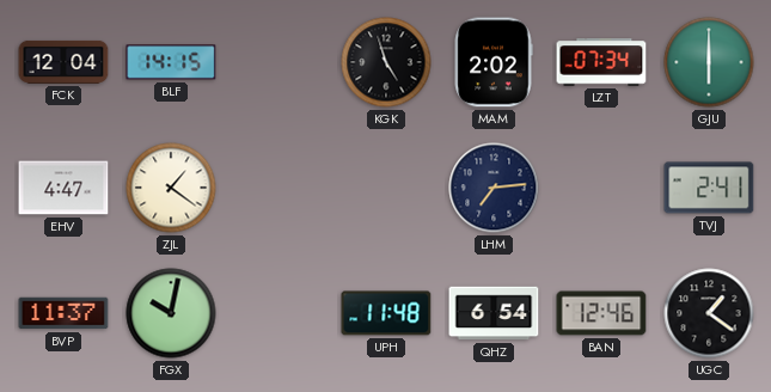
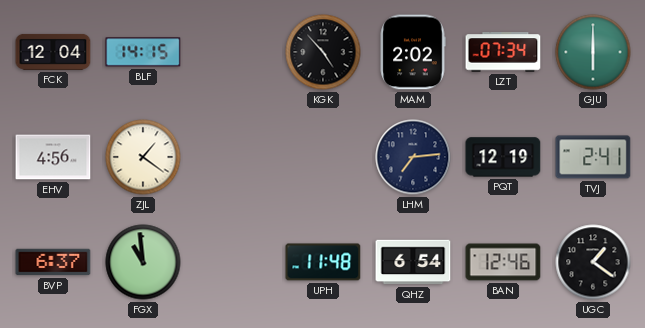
KGK: 4:57 -> 4:53
EHV: 4:47 -> 4:56
PQT: none -> 12:19
BVP: 11:37 -> 6:37
FGX: 10:02 -> 10:59
